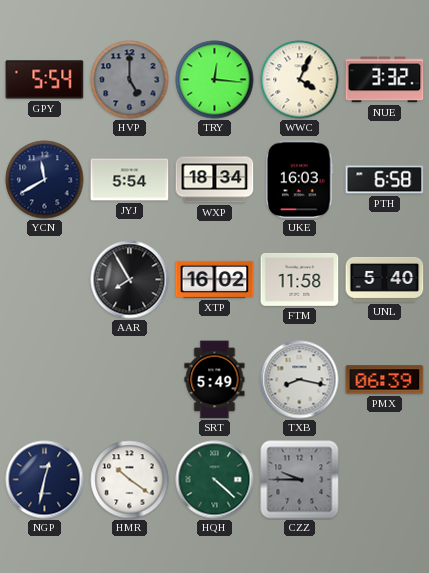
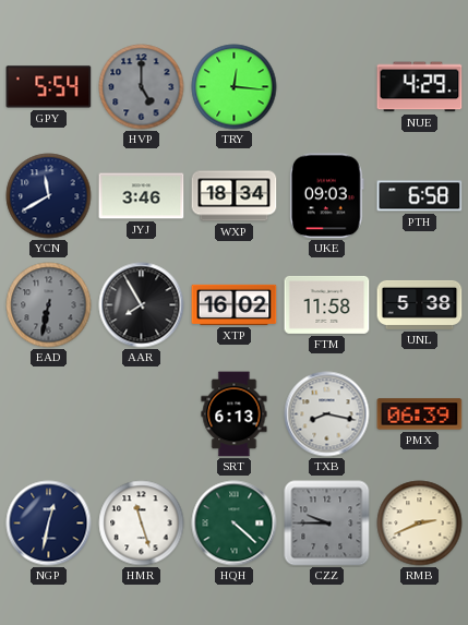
WWC: 4:04 -> none
NUE: 3:32 -> 4:29
JYJ: 5:54 -> 3:46
UKE: 16:03 -> 09:03
EAD: none -> 6:32
UNL: 5:40 -> 5:38
SRT: 5:49 -> 6:13
HMR: 10:21 -> 11:27
RMB: none -> 2:41
